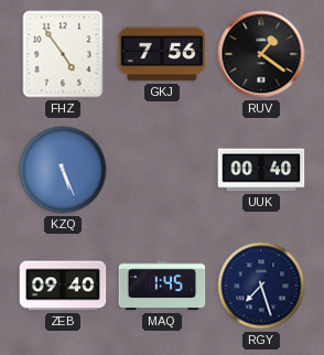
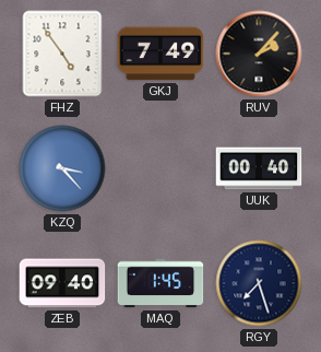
GKJ: 7:56 -> 7:49
RUV: 1:21 -> 2:07
KZQ: 5:26 -> 3:23
